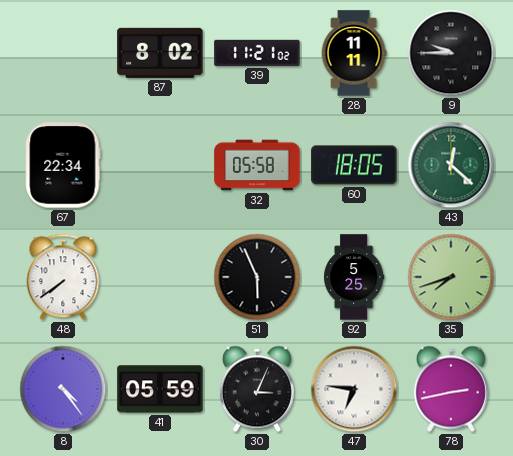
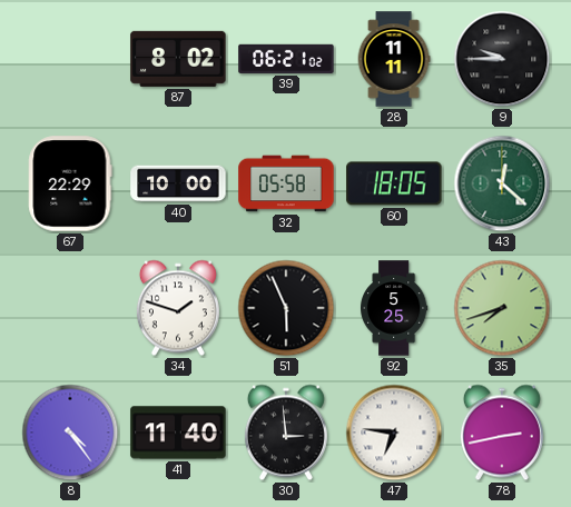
39: 11:21 -> 06:21
67: 22:34 -> 22:29
40: none -> 10:00
48: 7:39 -> none
34: none -> 1:48
41: 05:59 -> 11:40
30: 3:04 -> 2:59
